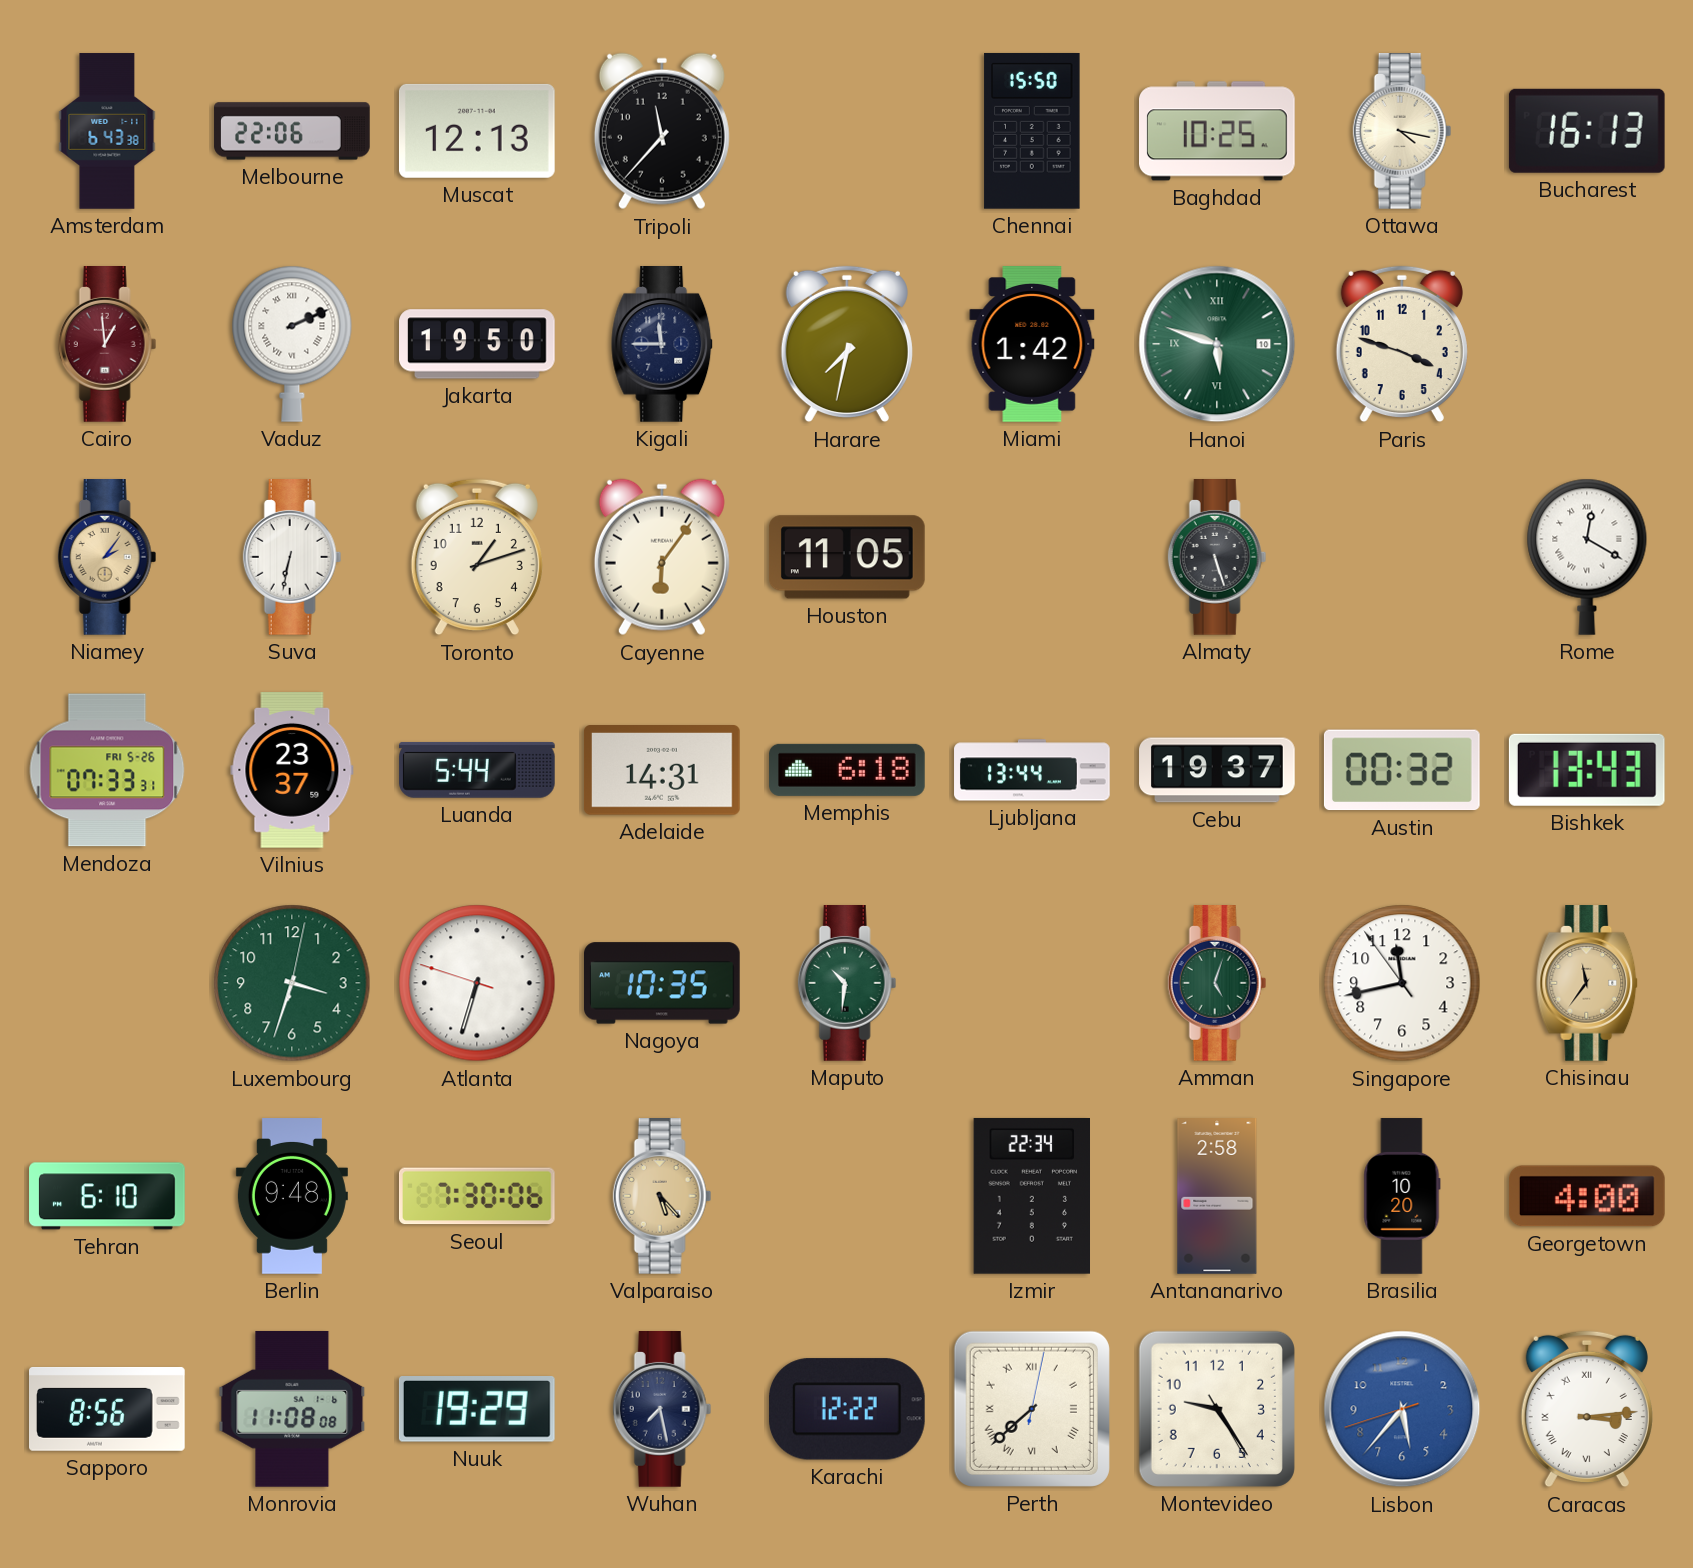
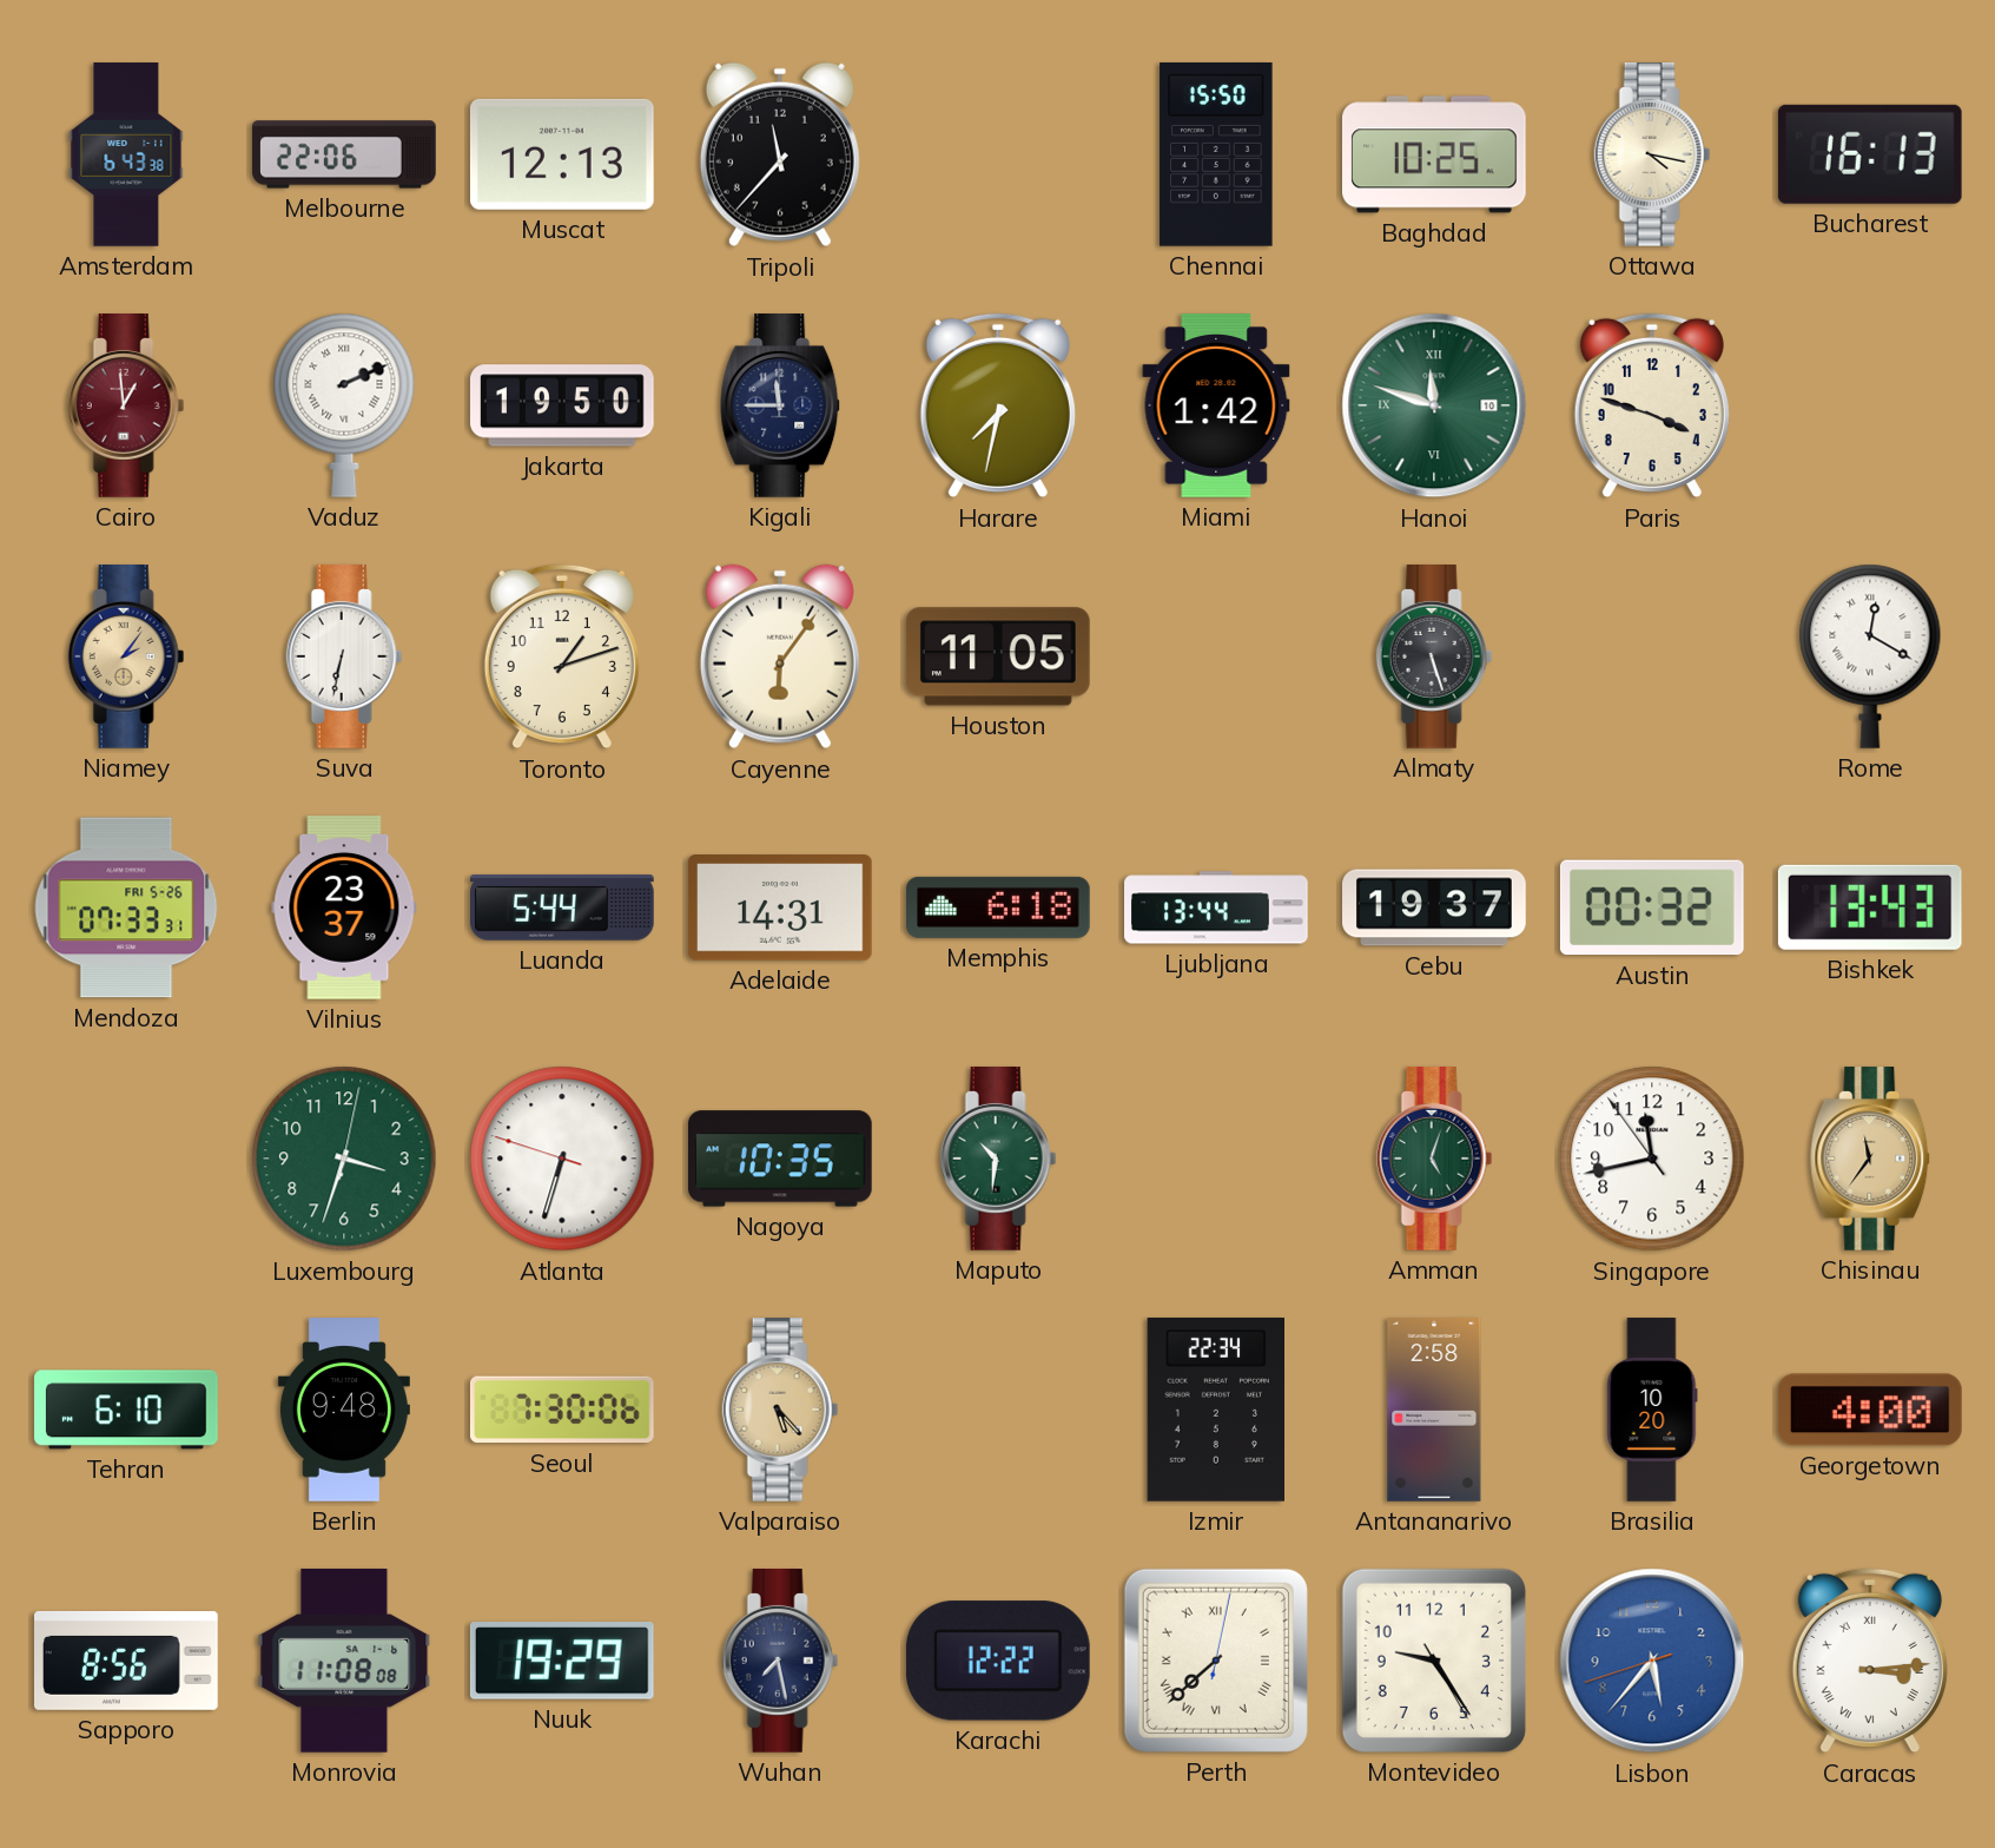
Hanoi: 5:48 -> 11:48
